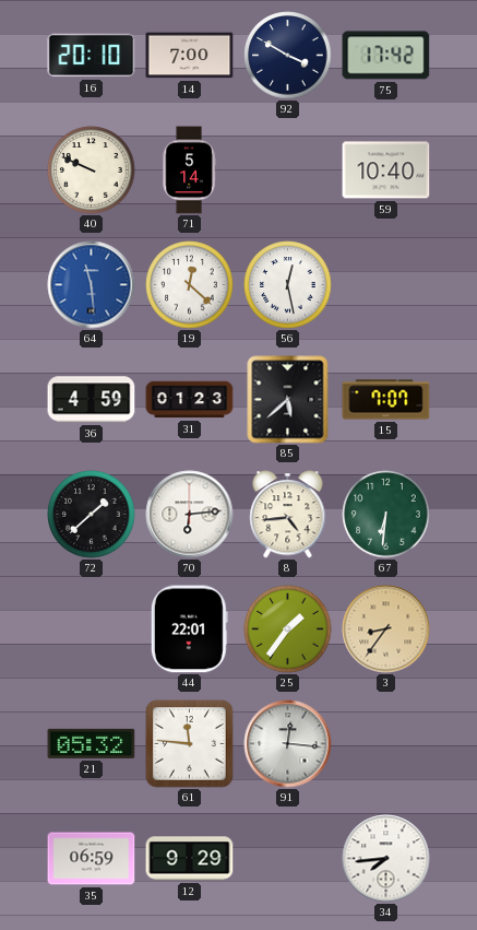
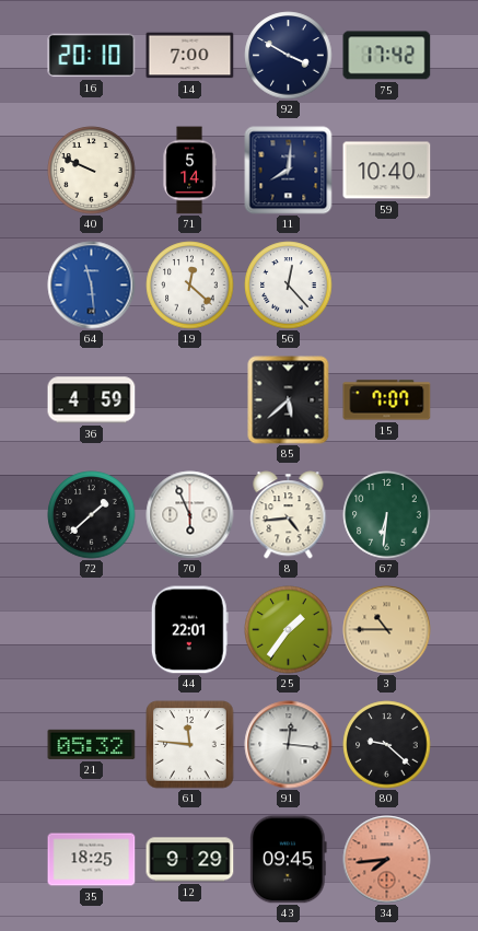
11: none -> 8:01
56: 12:28 -> 12:23
31: 01:23 -> none
70: 6:14 -> 5:56
3: 8:36 -> 10:45
80: none -> 9:22
35: 06:59 -> 18:25
43: none -> 09:45
34 dial: white -> salmon
